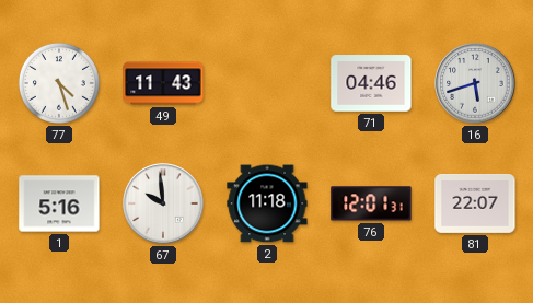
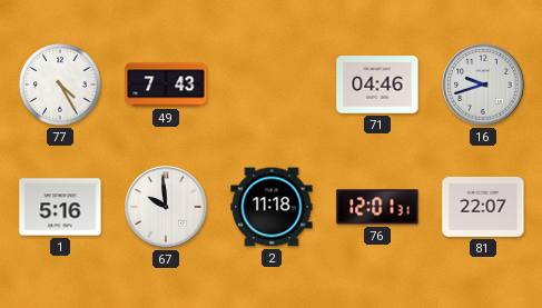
77: 4:27 -> 4:25
49: 11:43 -> 7:43
16: 5:42 -> 9:42
